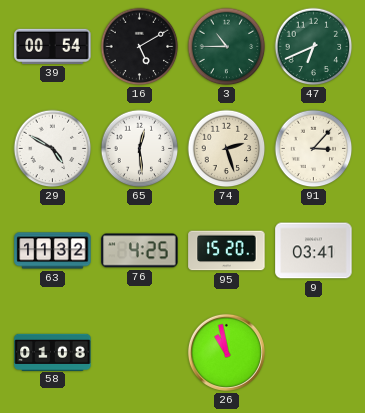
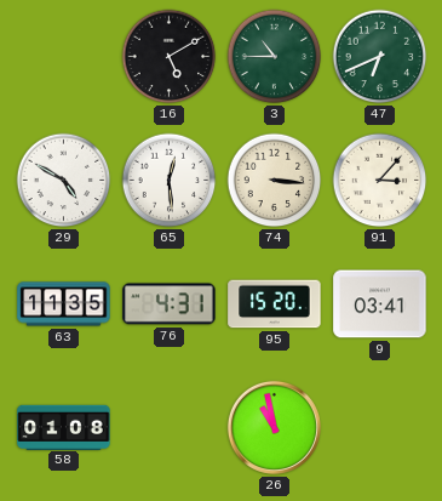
39: 00:54 -> none
74: 2:27 -> 3:16
63: 11:32 -> 11:35
76: 4:25 -> 4:31
